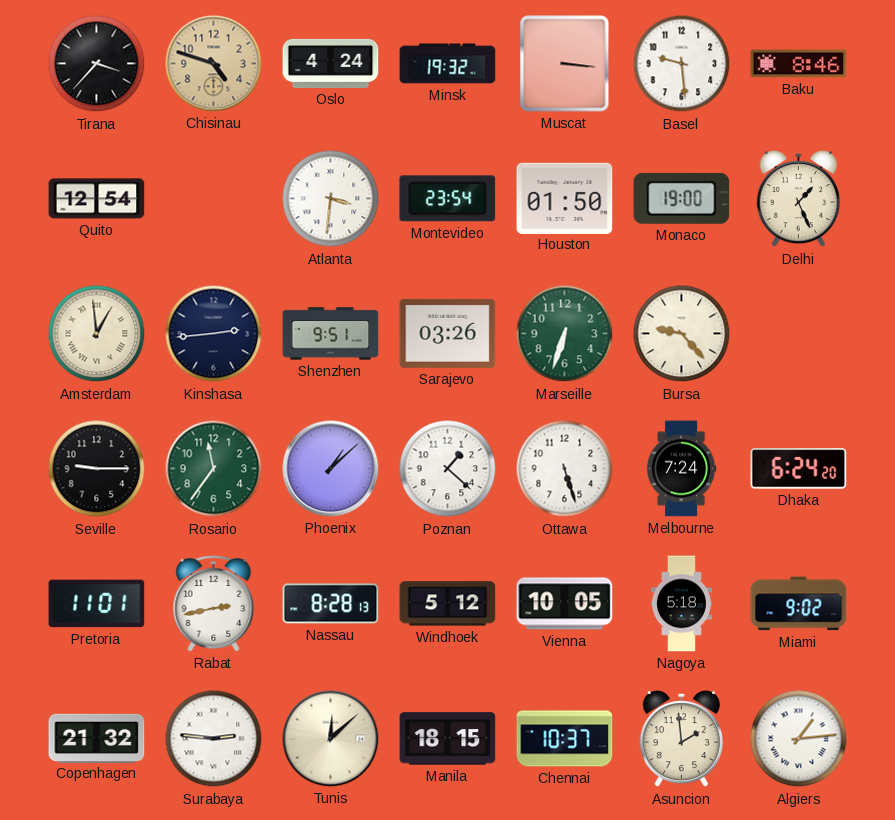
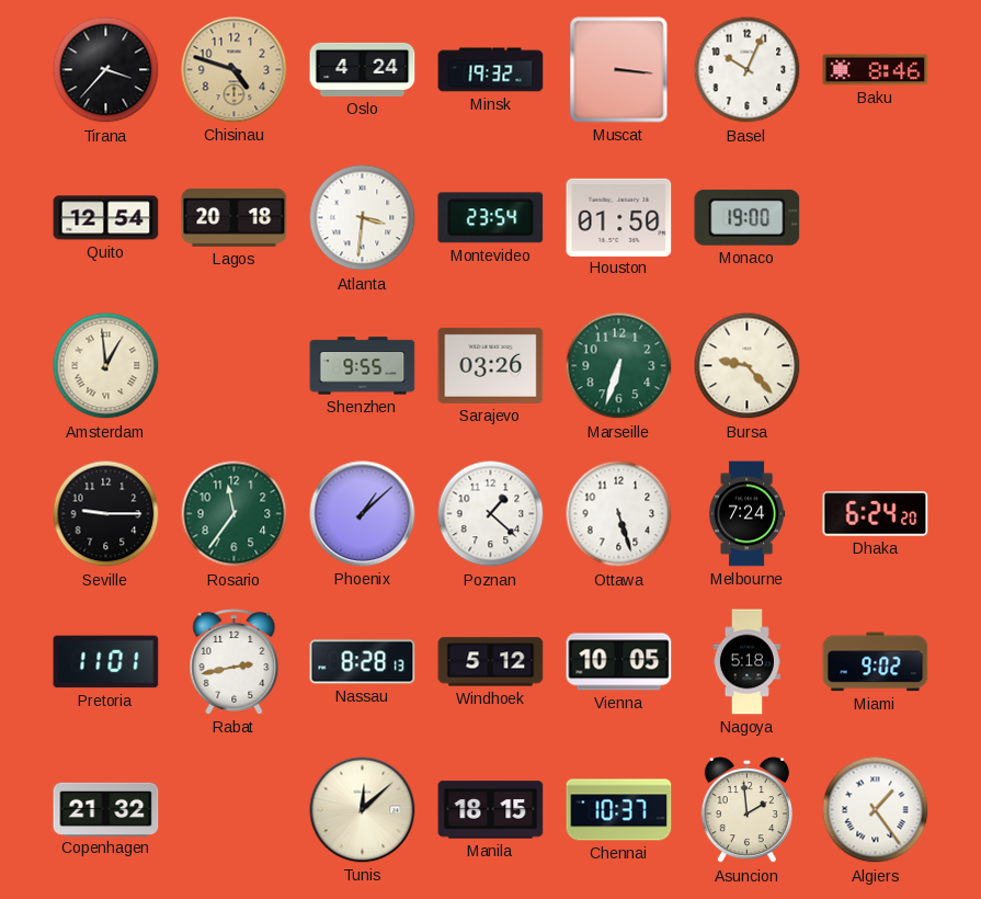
Basel: 9:29 -> 10:04
Lagos: none -> 20:18
Delhi: 1:26 -> none
Kinshasa: 2:44 -> none
Shenzhen: 9:51 -> 9:55
Surabaya: 2:46 -> none
Algiers: 1:14 -> 1:24
